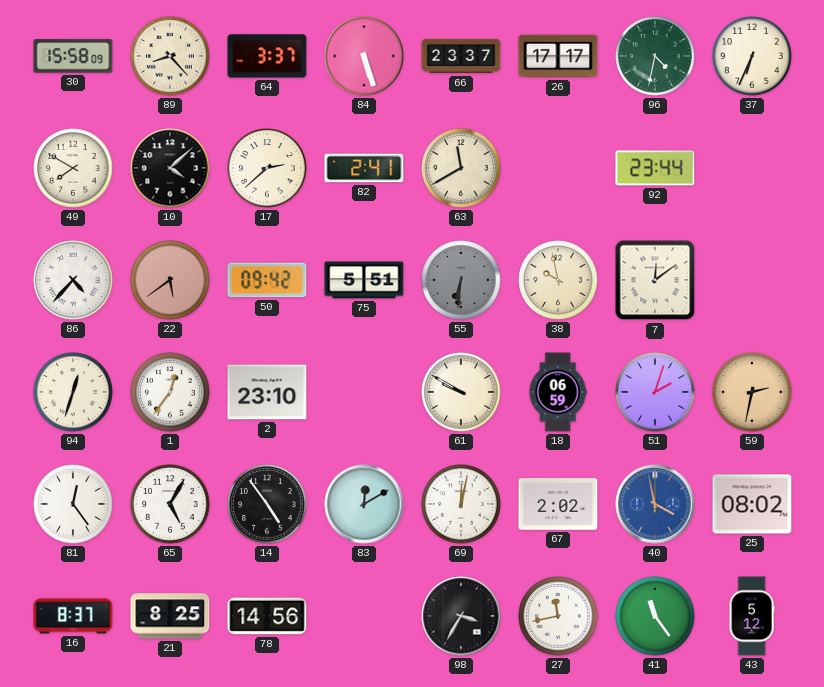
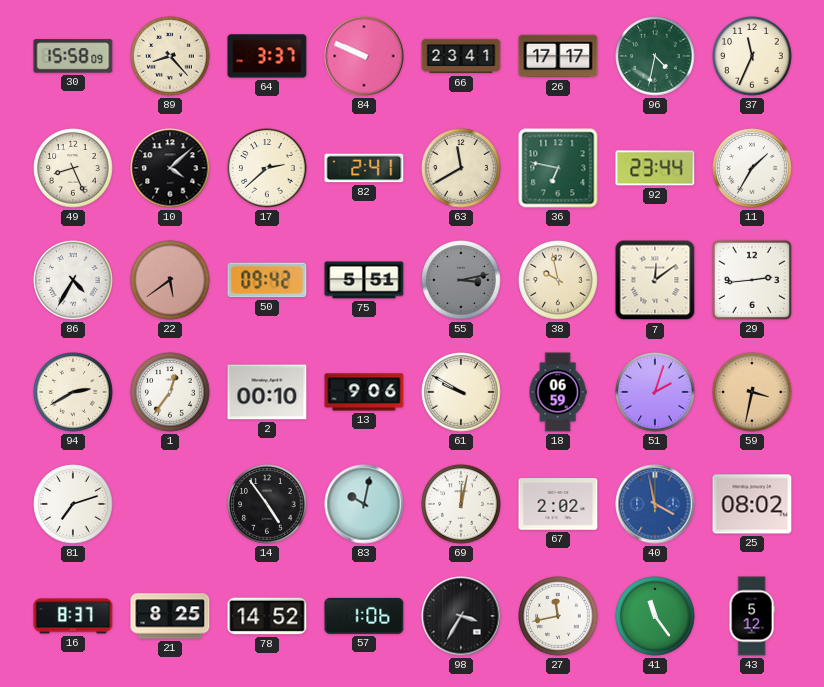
84: 5:27 -> 9:49
66: 23:37 -> 23:41
37: 6:34 -> 11:34
49: 7:50 -> 8:26
36: none -> 6:47
11: none -> 1:35
86: 4:37 -> 4:35
55: 6:31 -> 3:13
29: none -> 2:44
94: 12:33 -> 2:40
2: 23:10 -> 00:10
13: none -> 9:06
59: 2:32 -> 3:32
81: 12:24 -> 7:12
65: 5:05 -> none
83: 12:10 -> 10:02
78: 14:56 -> 14:52
57: none -> 1:06
